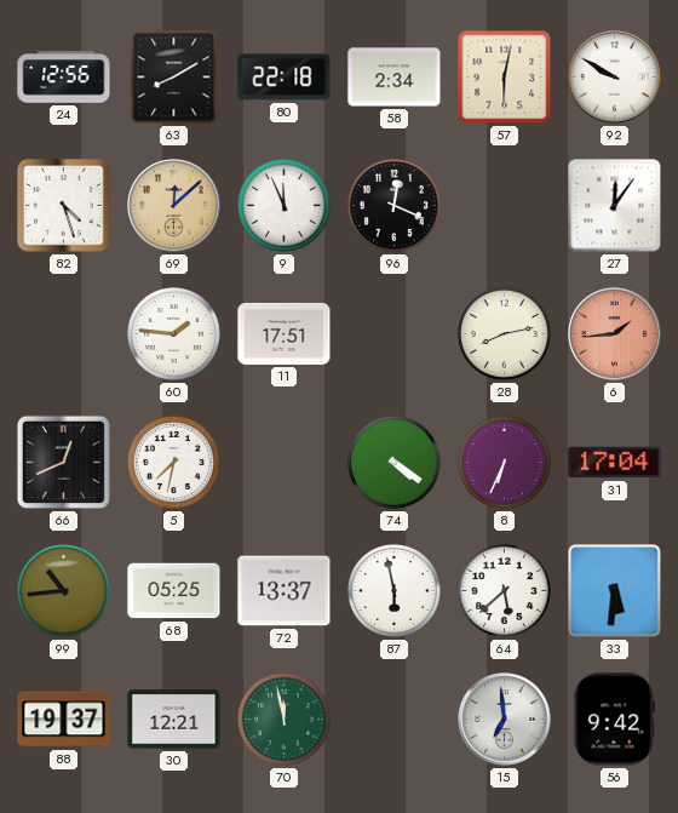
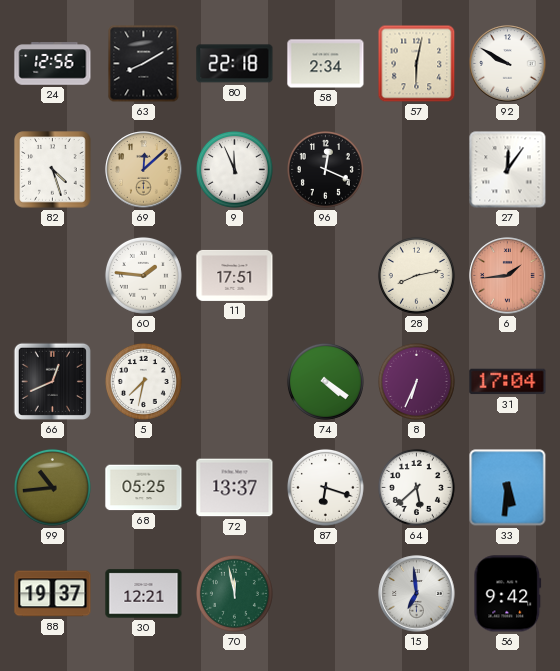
87: 5:58 -> 6:18
